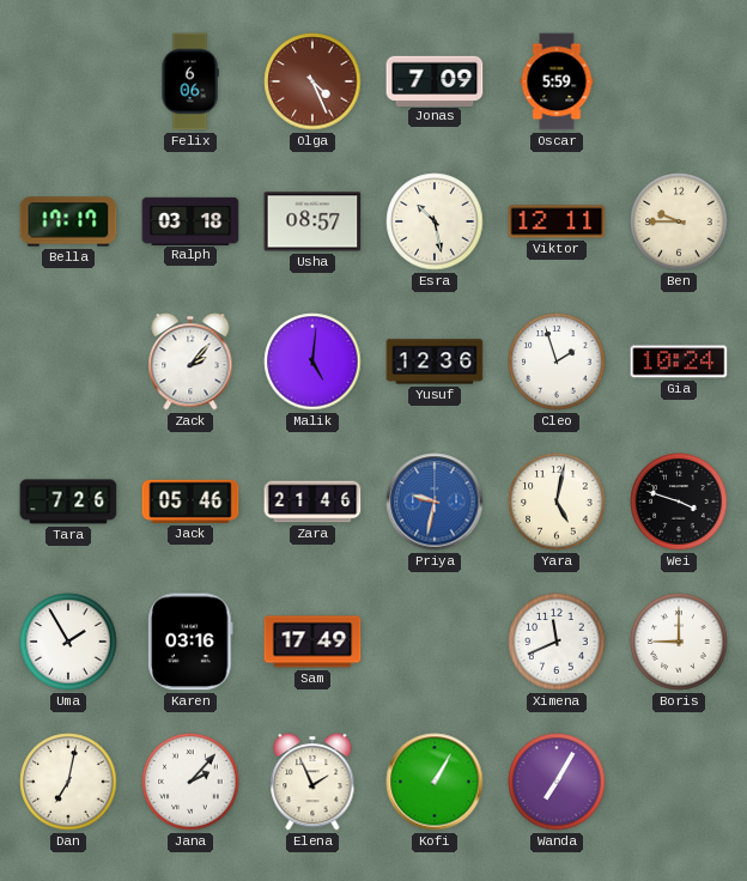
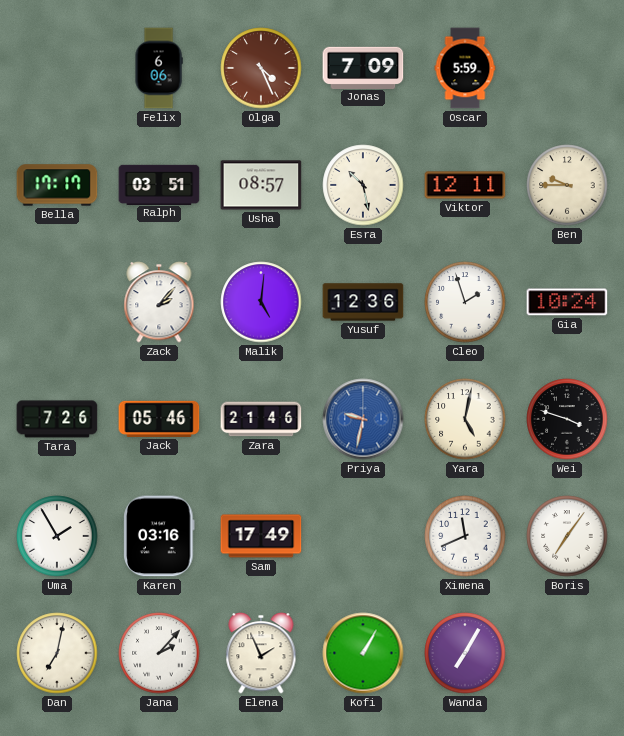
Ralph: 03:18 -> 03:51
Boris: 9:00 -> 7:06
